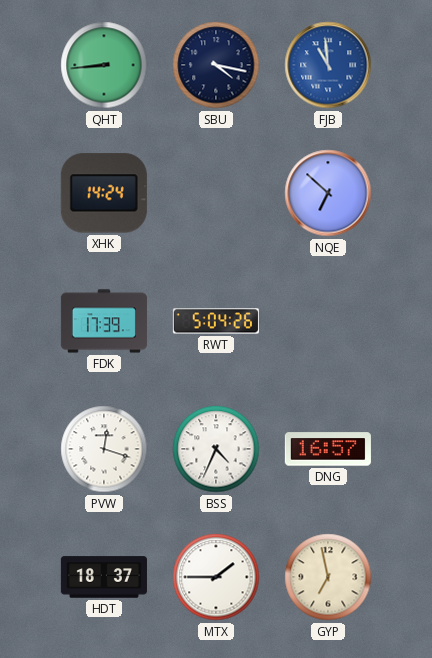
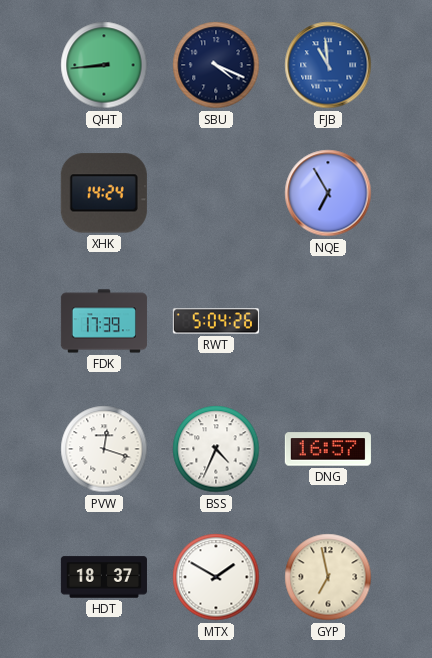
SBU: 4:17 -> 4:19
NQE: 6:52 -> 6:55
MTX: 1:45 -> 1:50
